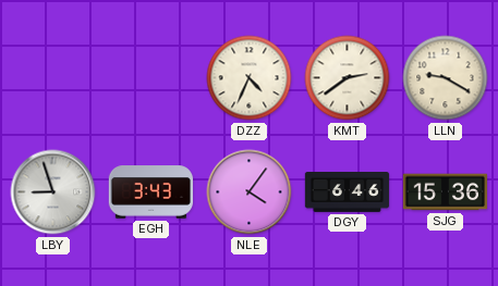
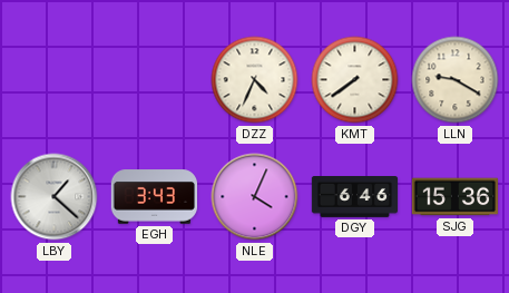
KMT: 2:39 -> 7:39
LBY: 8:57 -> 1:22
NLE: 4:06 -> 4:04
